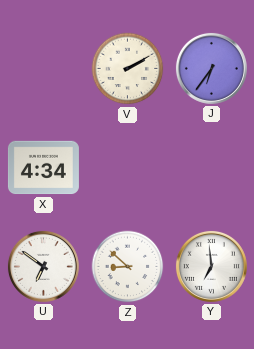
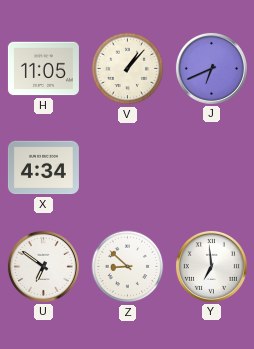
H: none -> 11:05
V: 2:10 -> 1:07
J: 6:36 -> 6:41
